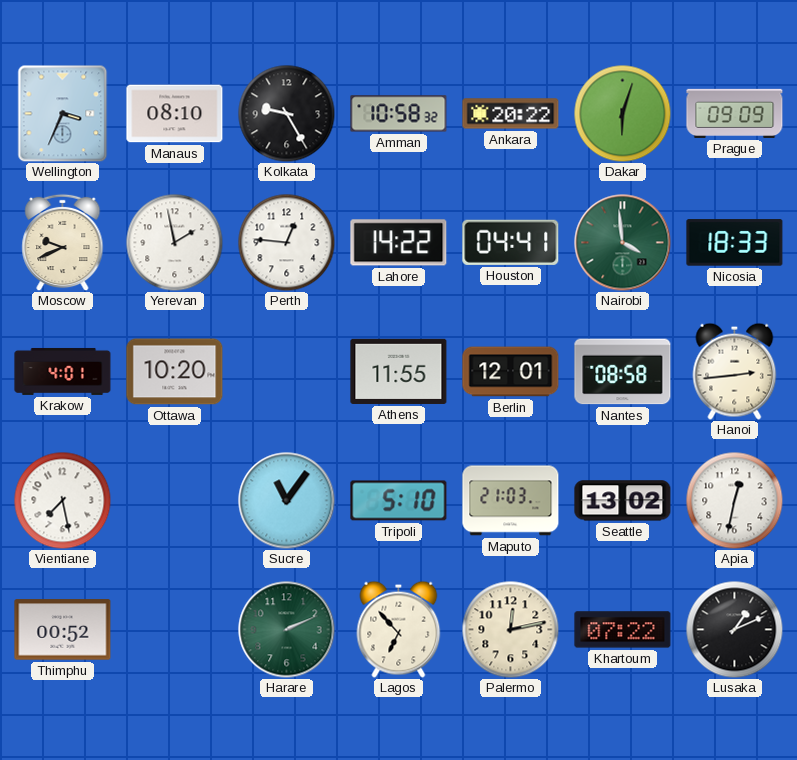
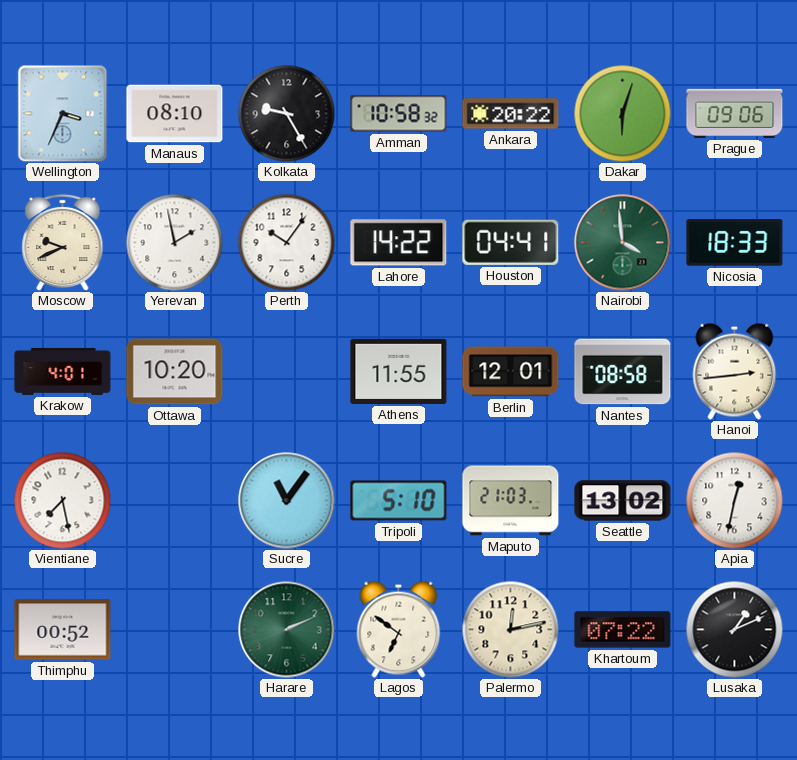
Prague: 09:09 -> 09:06
Perth: 12:46 -> 10:06
Lagos: 6:53 -> 6:51
